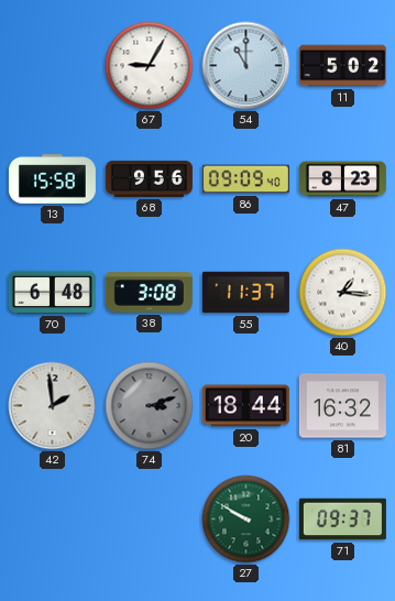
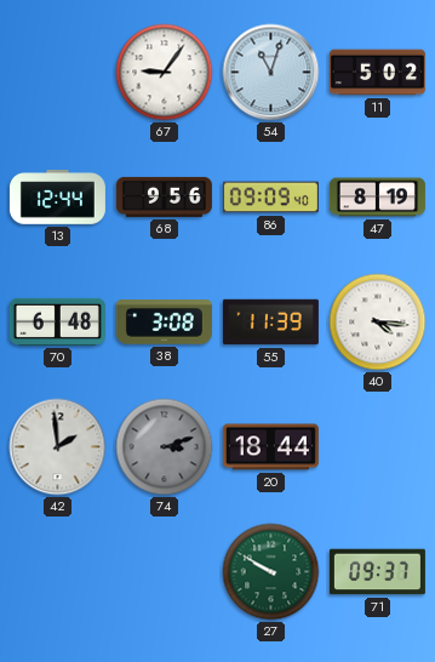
67: 9:05 -> 9:06
54: 11:00 -> 11:03
13: 15:58 -> 12:44
47: 8:23 -> 8:19
55: 11:37 -> 11:39
40: 1:16 -> 4:16
81: 16:32 -> none
